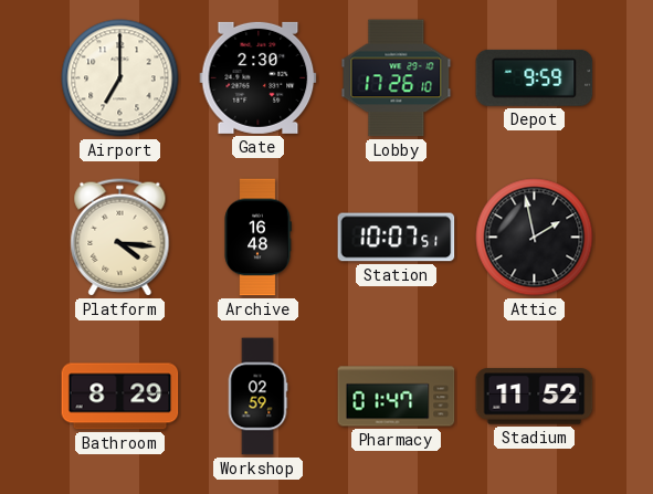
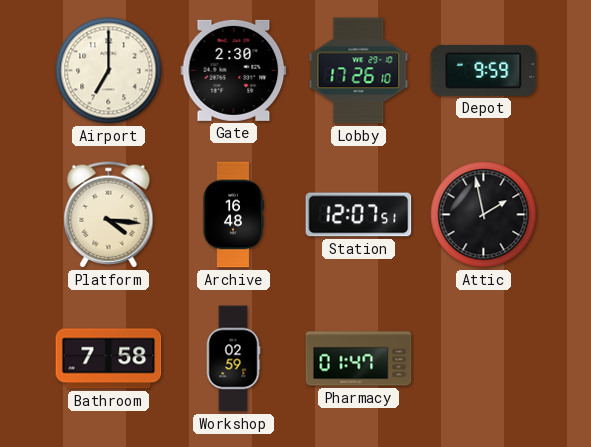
Station: 10:07 -> 12:07
Bathroom: 8:29 -> 7:58
Stadium: 11:52 -> none
